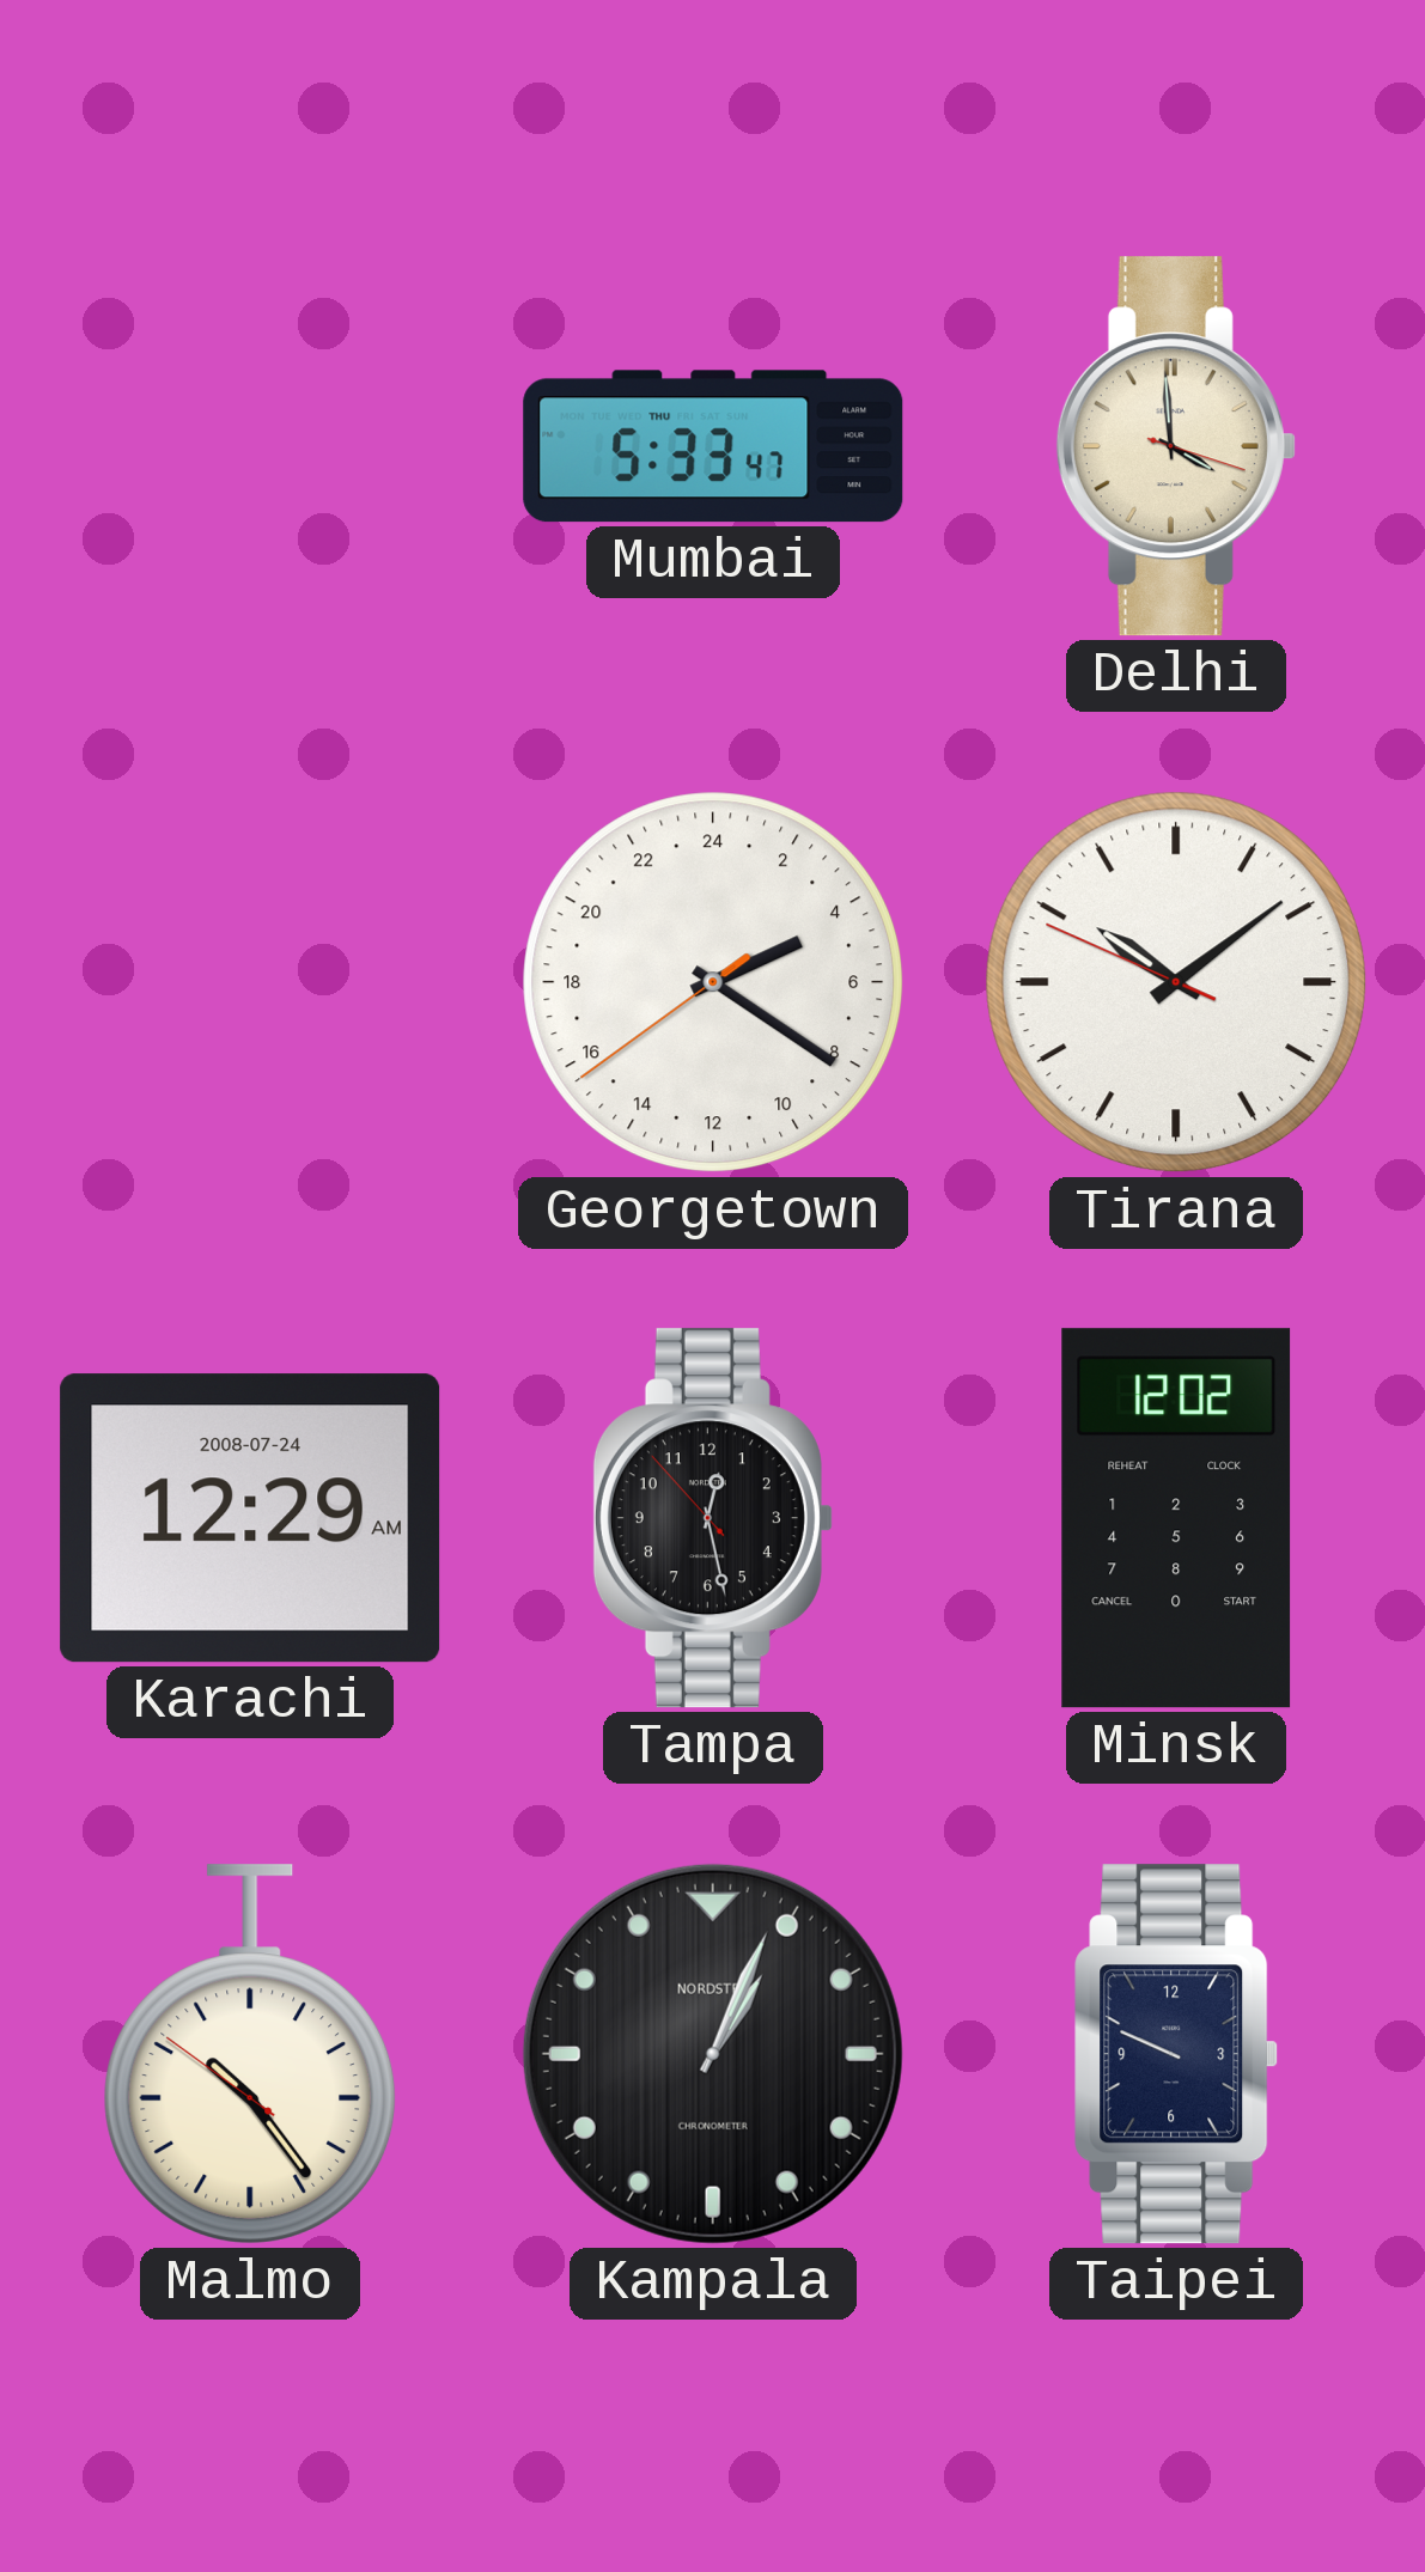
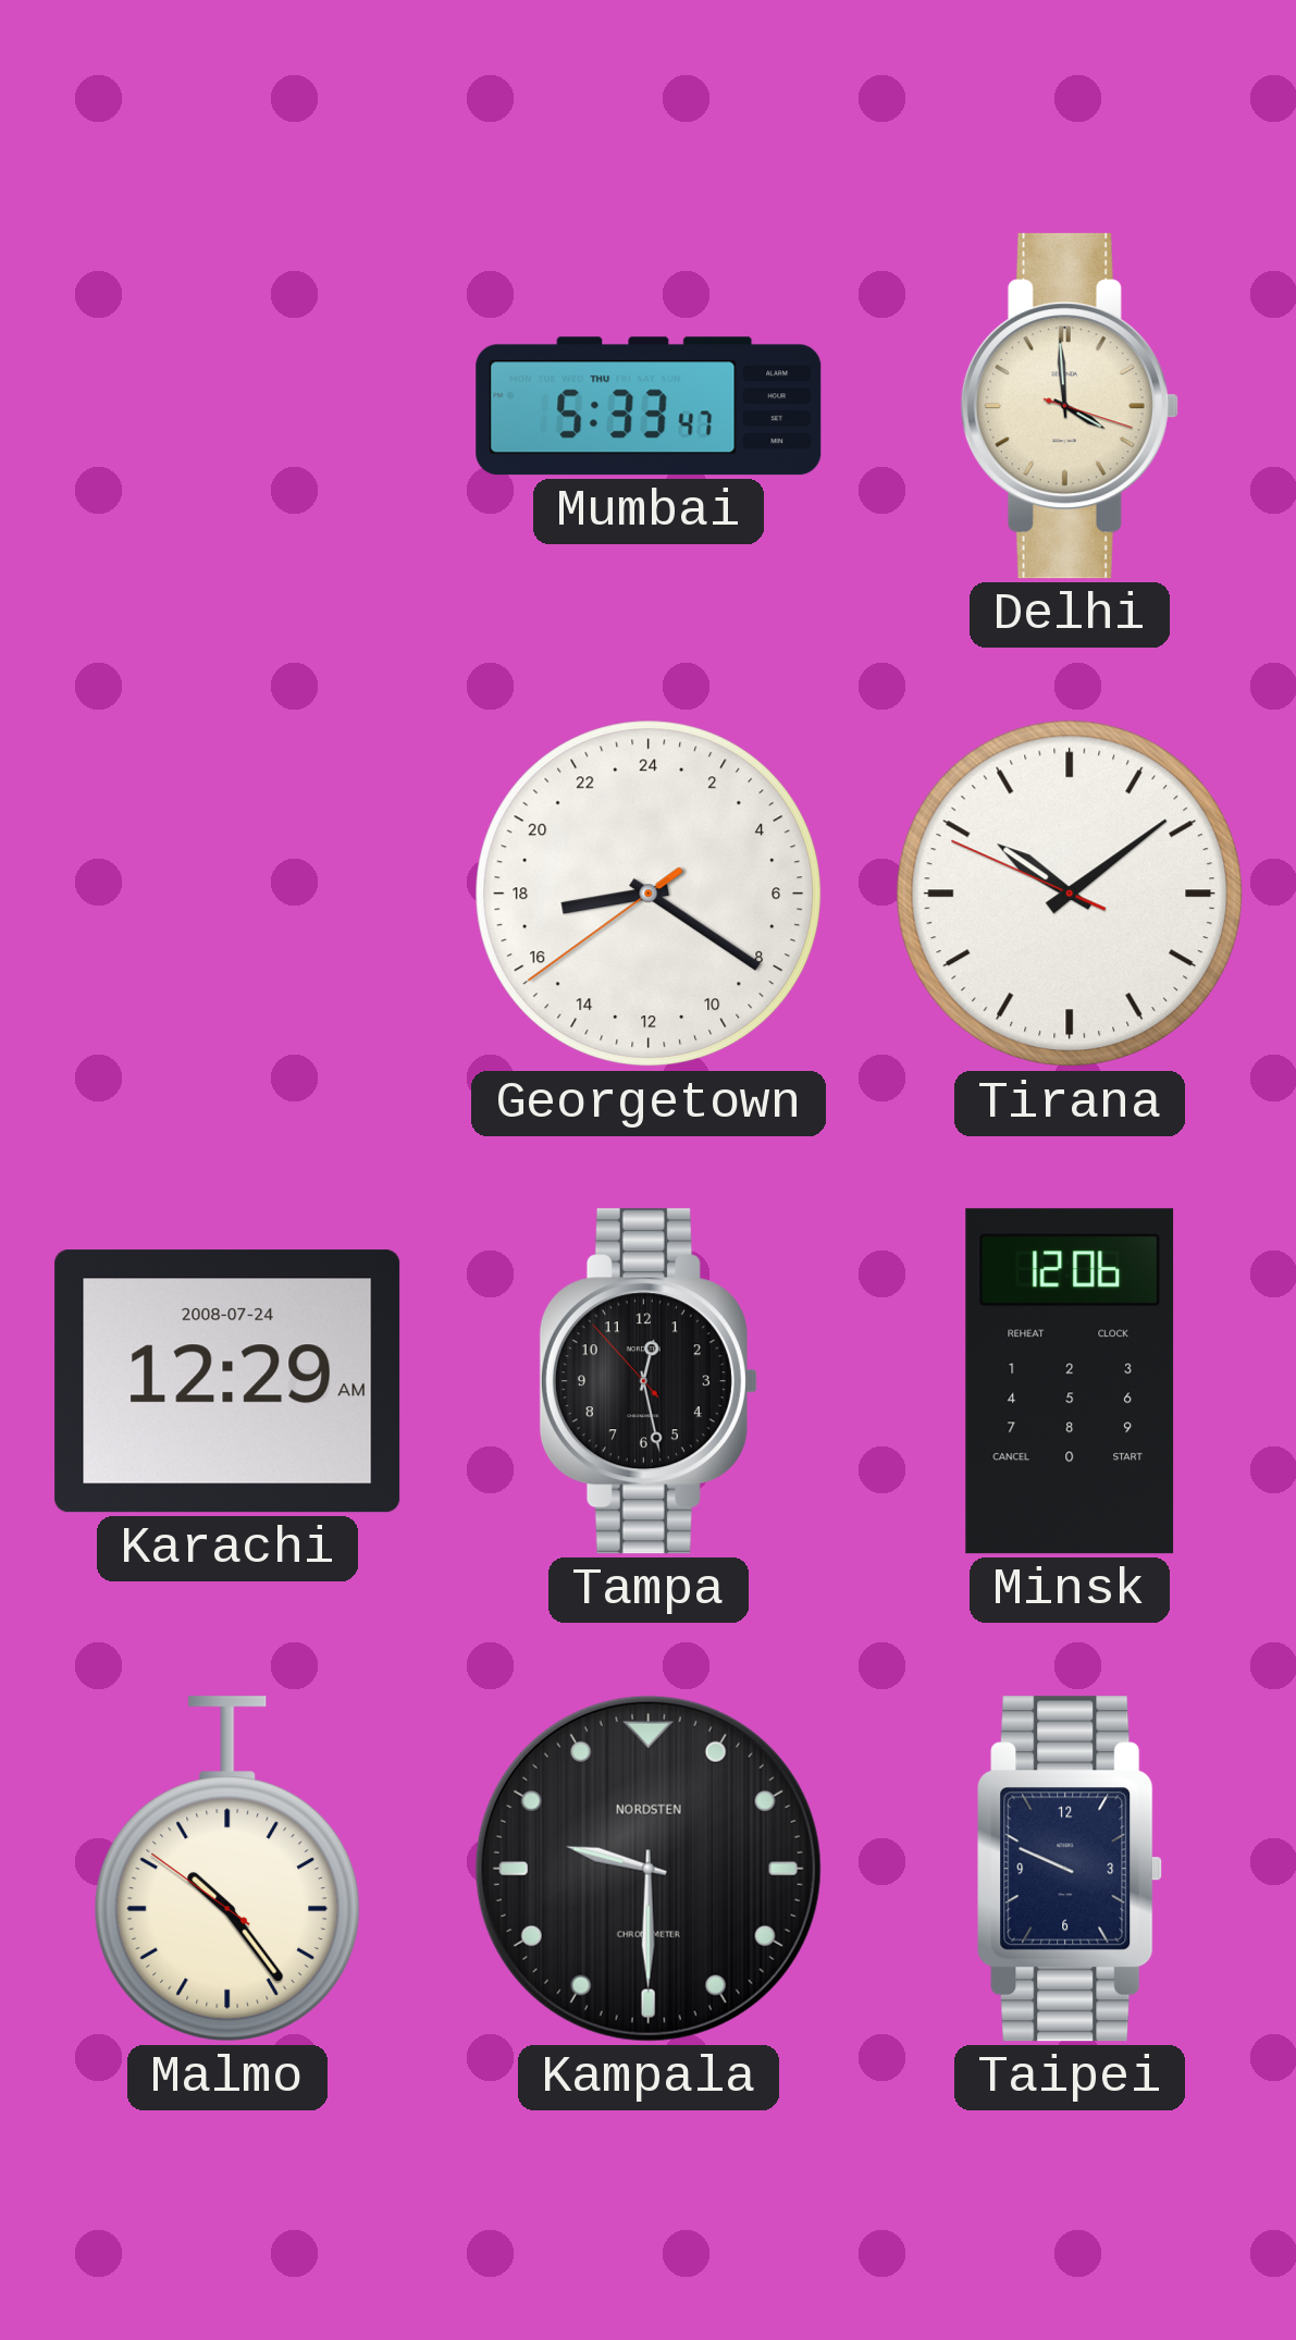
Georgetown: 4:20 -> 17:20
Minsk: 12:02 -> 12:06
Kampala: 1:04 -> 9:30
